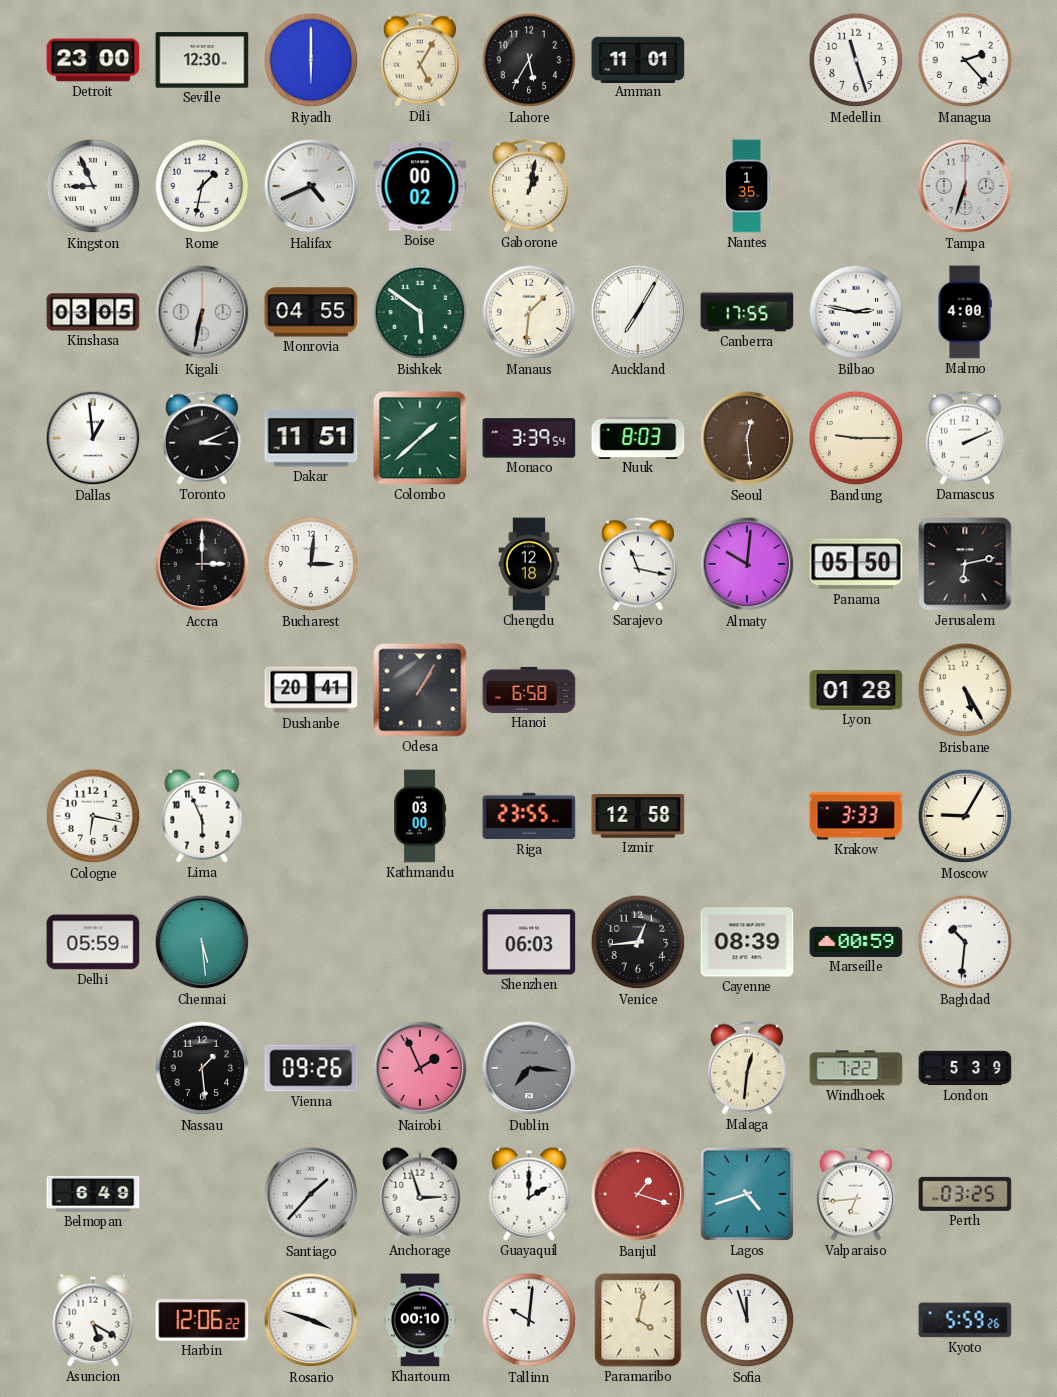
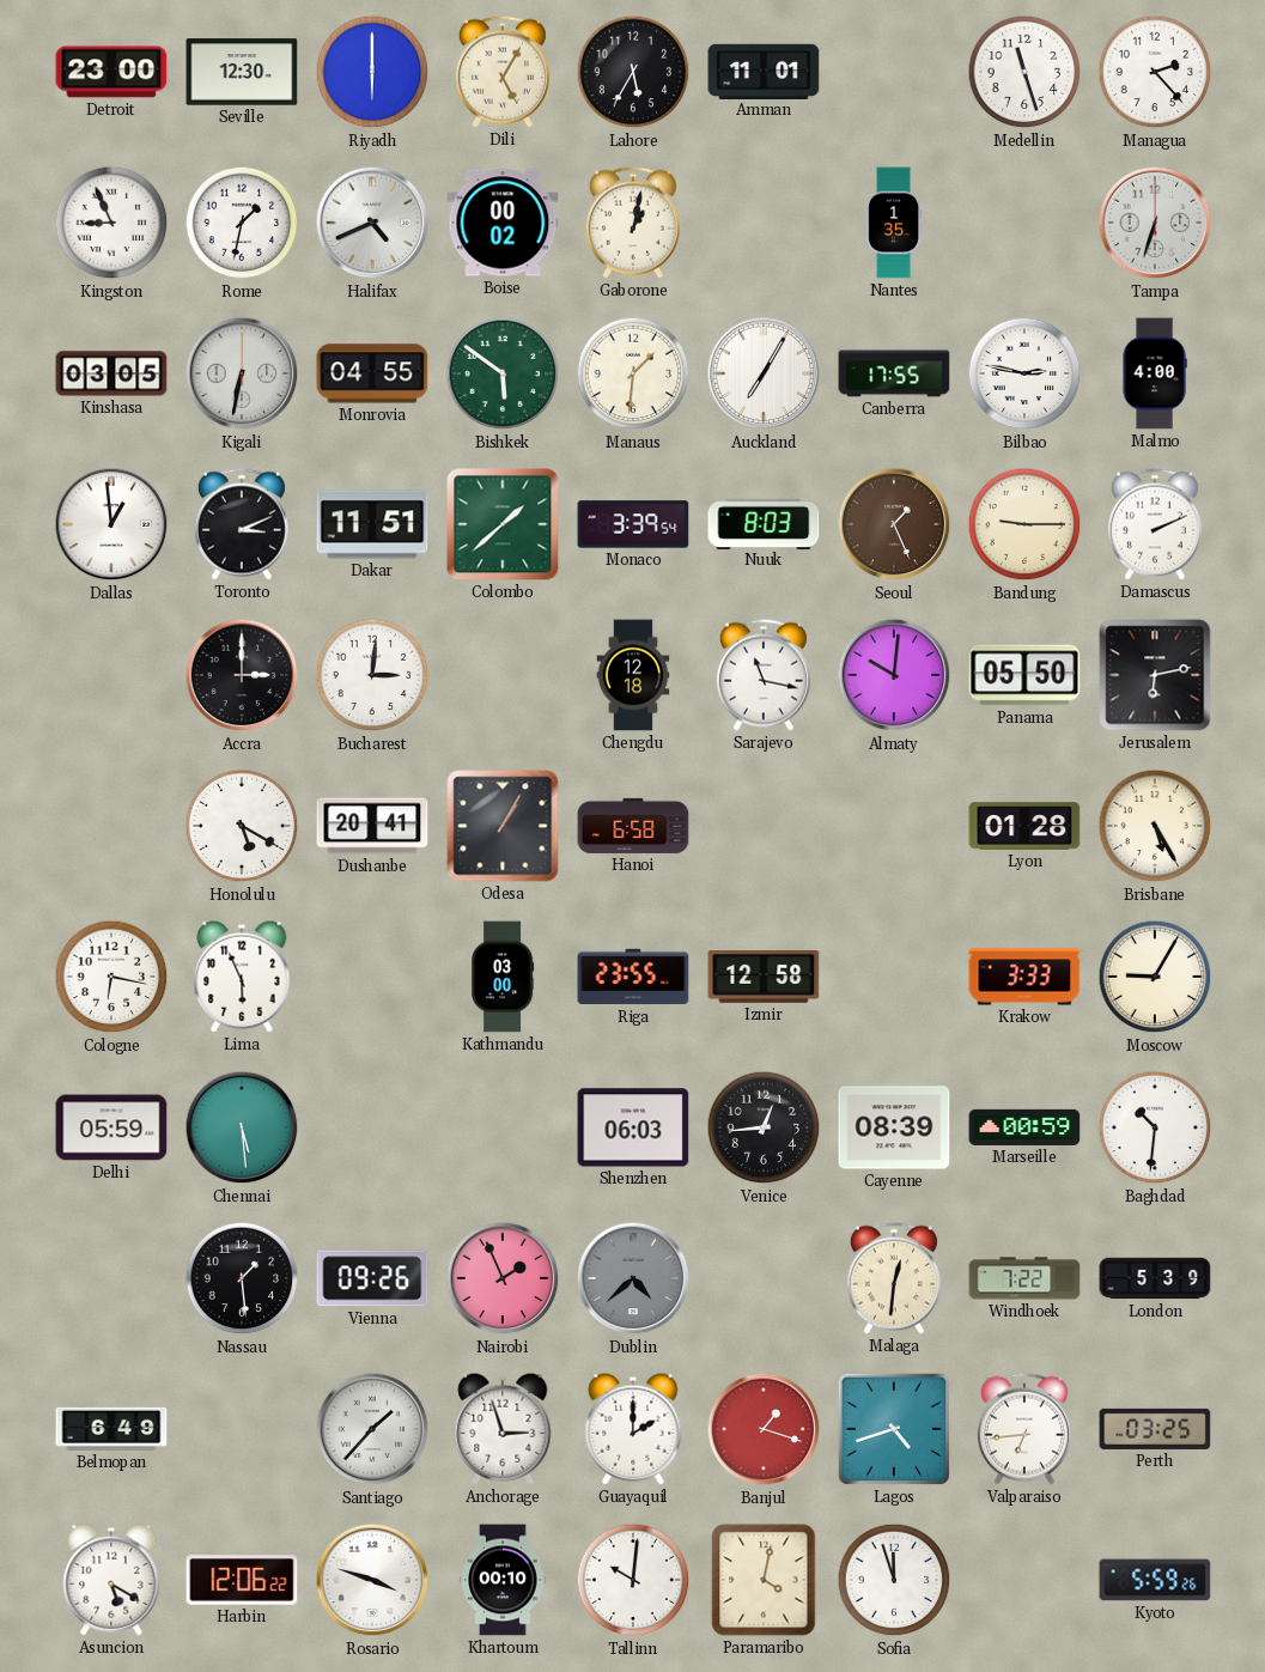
Seoul: 12:29 -> 1:26
Honolulu: none -> 5:20
Dublin: 7:16 -> 4:38
